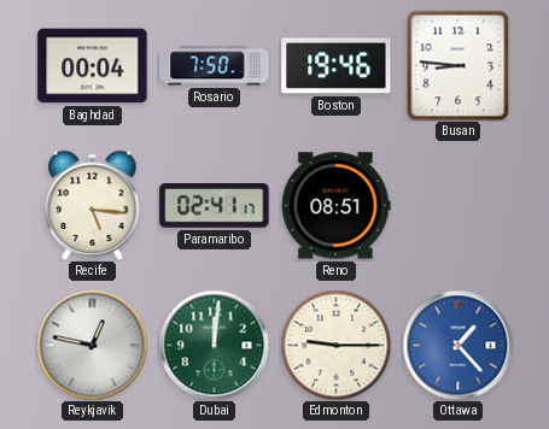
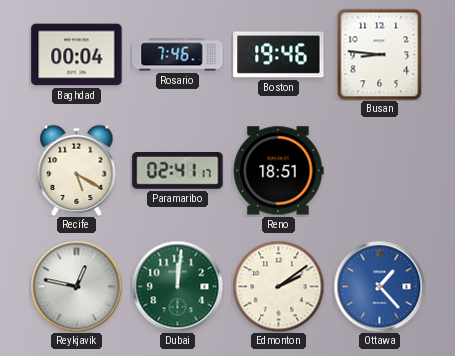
Rosario: 7:50 -> 7:46
Recife: 5:16 -> 5:20
Reno: 08:51 -> 18:51
Edmonton: 9:15 -> 2:09
